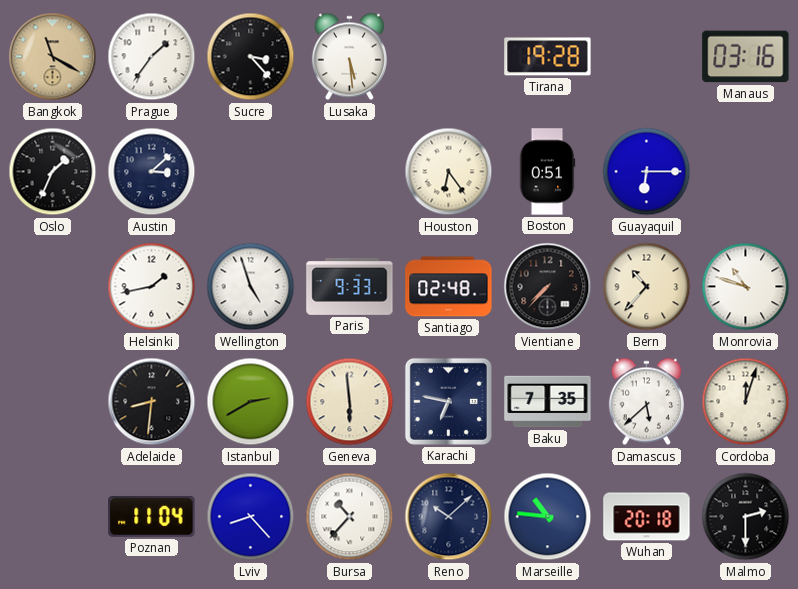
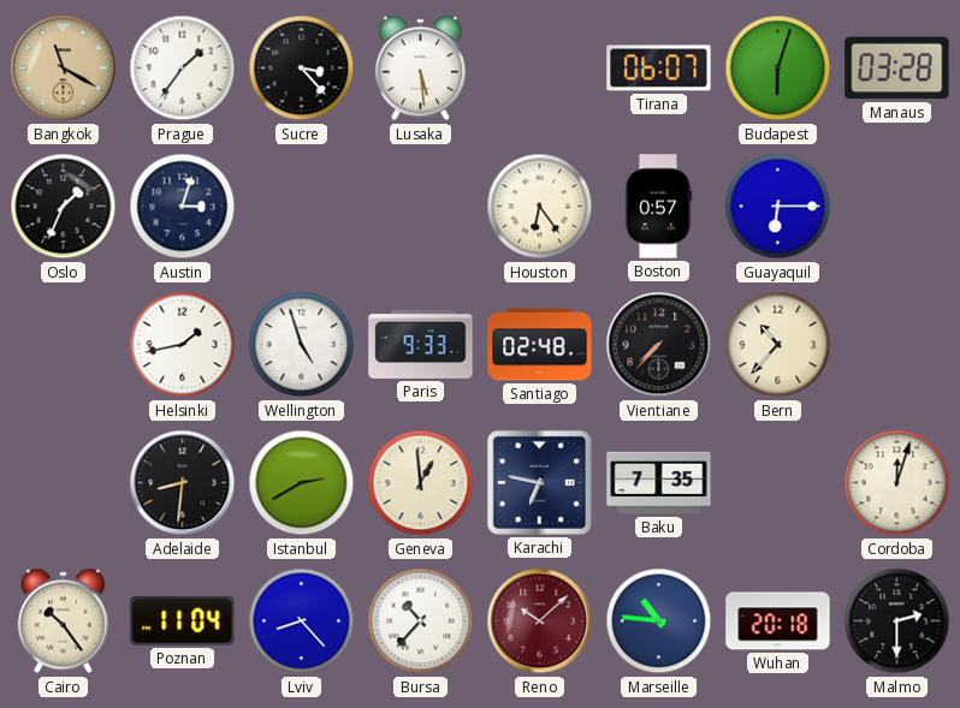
Tirana: 19:28 -> 06:07
Budapest: none -> 6:03
Manaus: 03:16 -> 03:28
Austin: 3:08 -> 3:03
Boston: 0:51 -> 0:57
Monrovia: 10:48 -> none
Geneva: 5:59 -> 12:59
Damascus: 5:38 -> none
Cairo: none -> 10:24
Reno dial: navy -> burgundy
